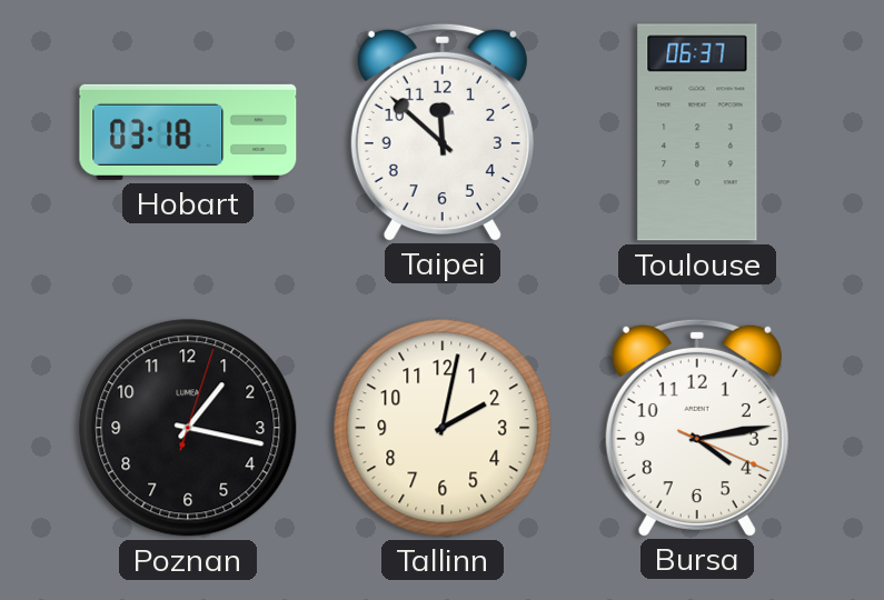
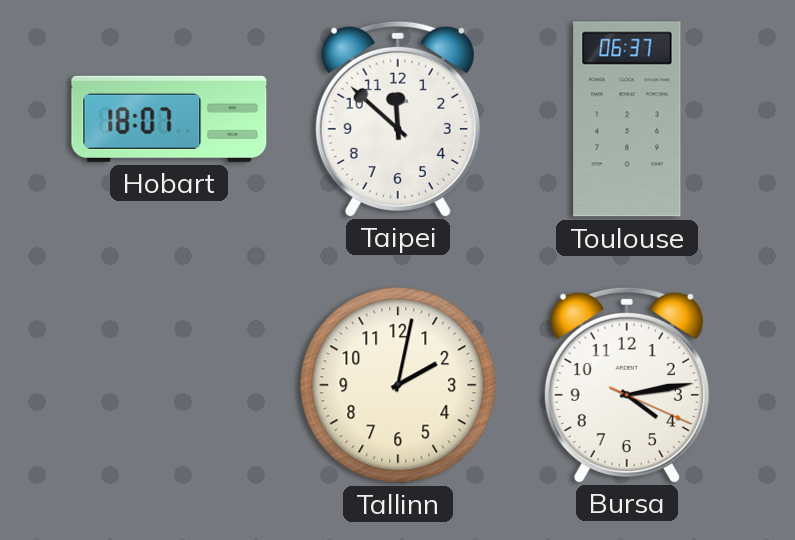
Hobart: 03:18 -> 18:07
Poznan: 1:17 -> none
